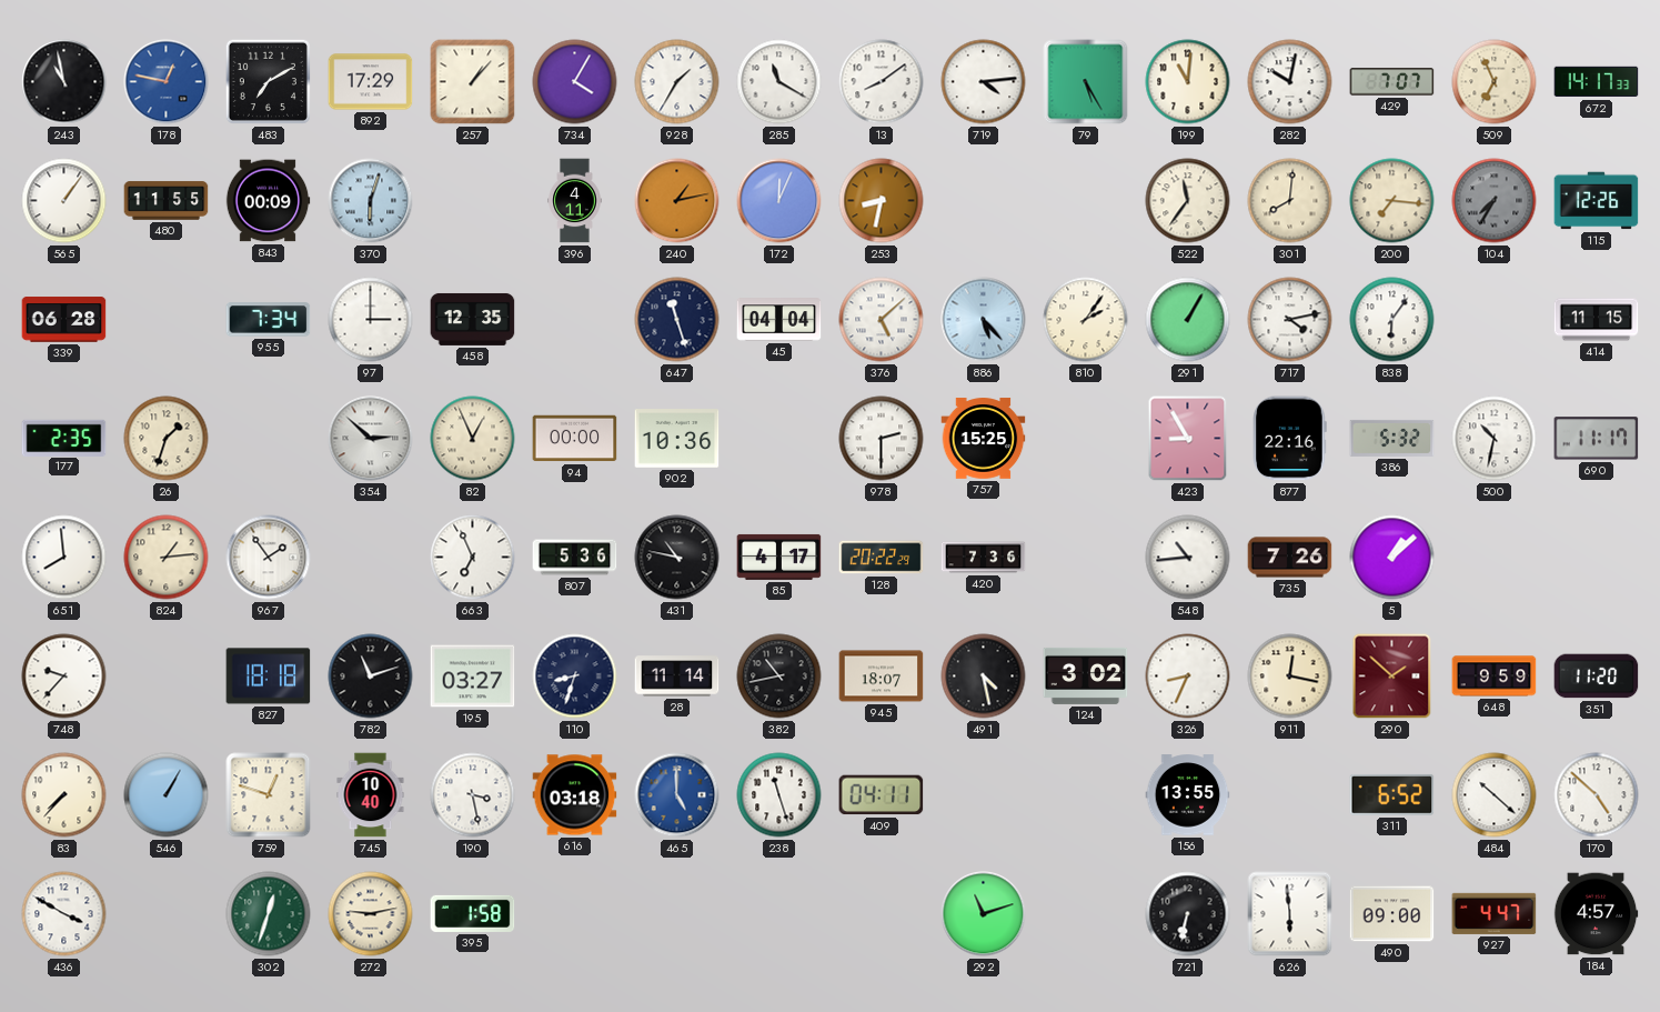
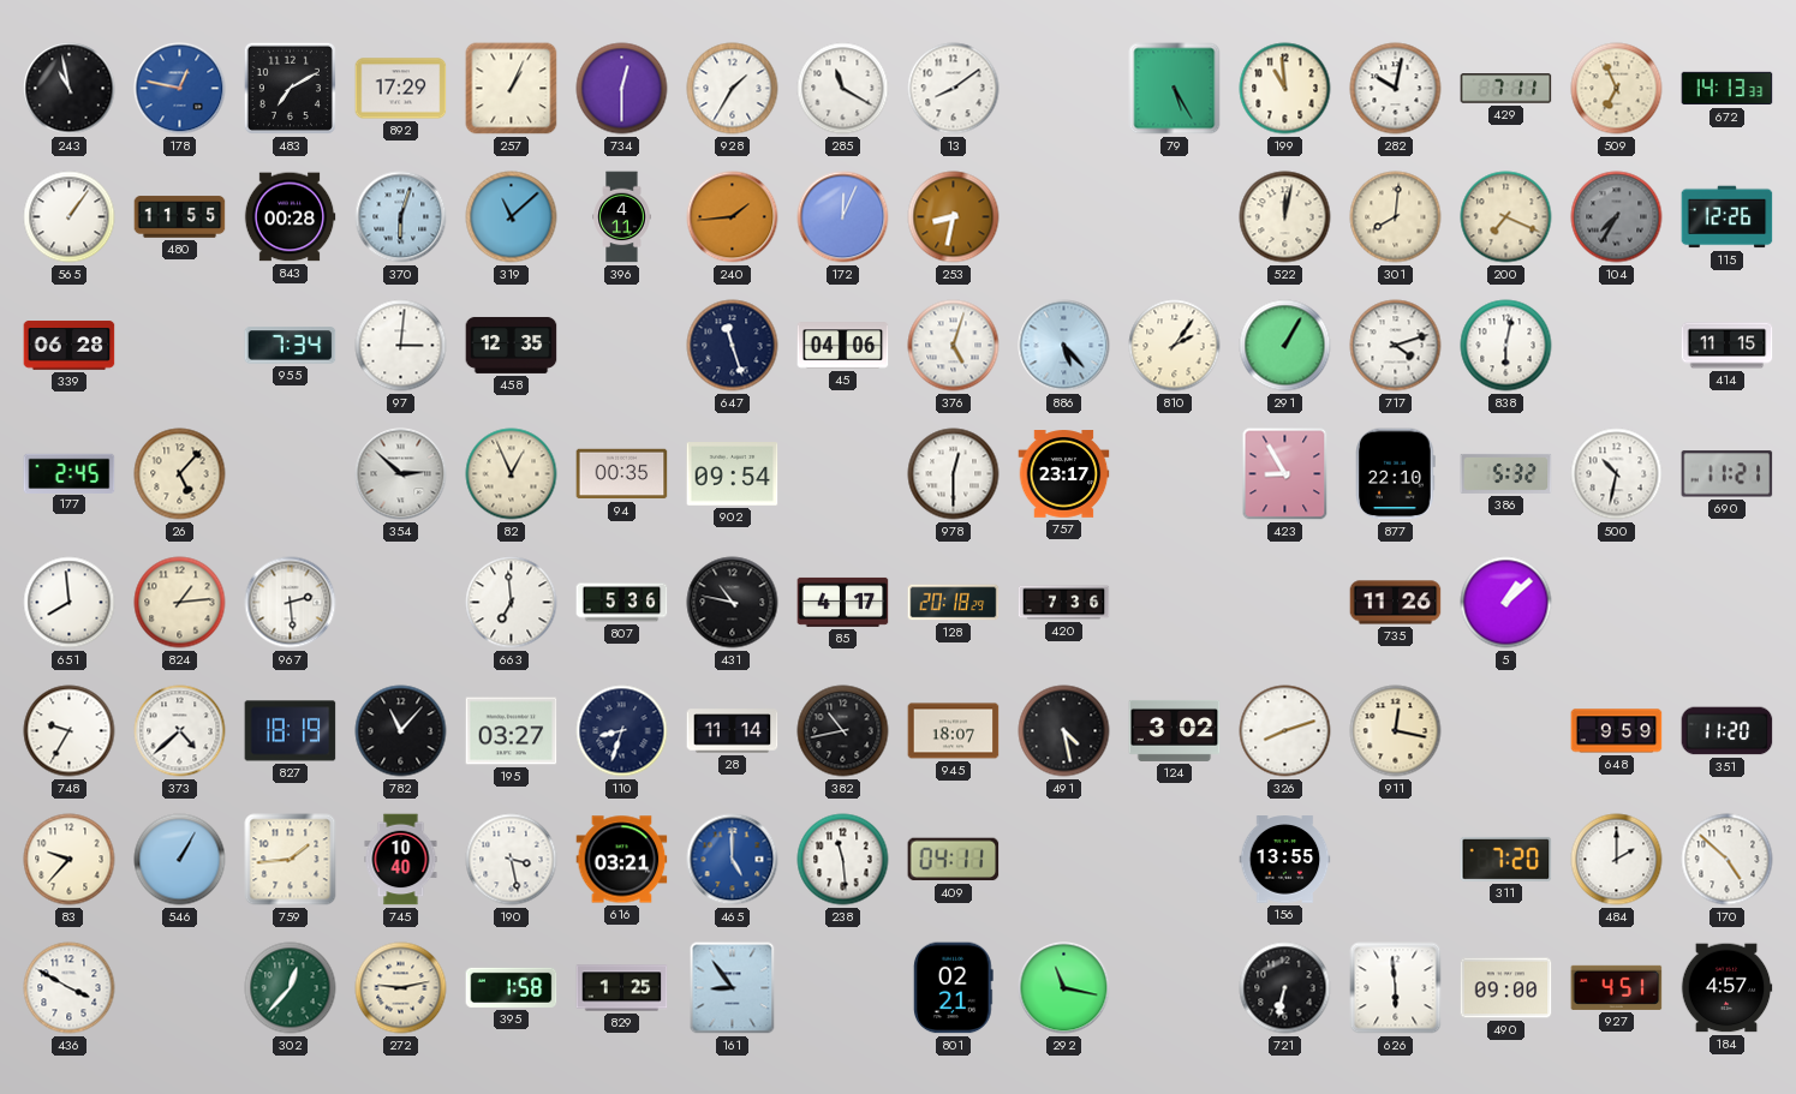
257: 1:07 -> 1:04
734: 4:05 -> 12:30
719: 4:14 -> none
199: 11:01 -> 10:59
429: 7:07 -> 7:11
672: 14:17 -> 14:13
843: 00:09 -> 00:28
319: none -> 11:08
240: 1:13 -> 1:44
522: 11:36 -> 12:02
200: 7:16 -> 7:19
97: 3:00 -> 3:01
45: 04:04 -> 04:06
376: 5:08 -> 5:03
717: 4:13 -> 4:12
838: 6:06 -> 6:02
177: 2:35 -> 2:45
26: 1:33 -> 5:07
94: 00:00 -> 00:35
902: 10:36 -> 09:54
978: 2:30 -> 12:30
757: 15:25 -> 23:17
877: 22:16 -> 22:10
690: 11:17 -> 11:21
967: 1:54 -> 2:29
663: 6:56 -> 6:59
128: 20:22 -> 20:18
548: 10:44 -> none
735: 7:26 -> 11:26
748: 9:37 -> 9:35
373: none -> 4:38
827: 18:18 -> 18:19
782: 11:12 -> 11:07
326: 8:34 -> 8:12
290: 1:52 -> none
83: 7:37 -> 9:37
759: 12:48 -> 1:44
616: 03:18 -> 03:21
238: 11:27 -> 11:29
311: 6:52 -> 7:20
484: 10:22 -> 2:00
302: 12:33 -> 12:37
829: none -> 1:25
161: none -> 8:54
801: none -> 02:21
292: 11:12 -> 11:17
927: 4:47 -> 4:51
